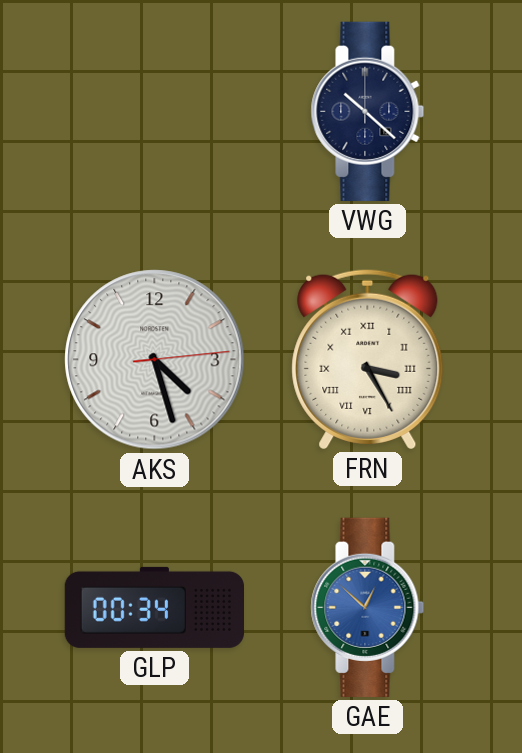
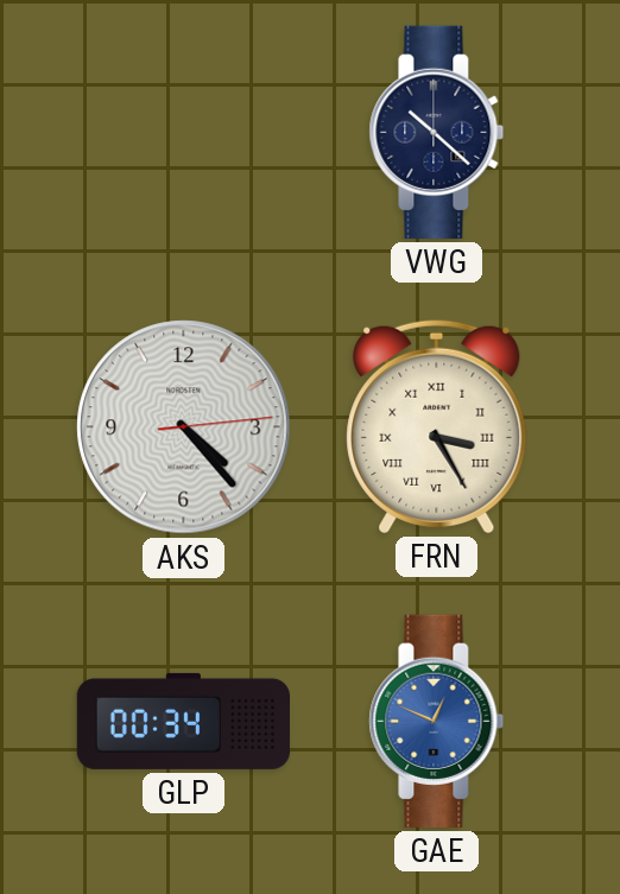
AKS: 4:27 -> 4:23
GAE: 12:52 -> 12:49
